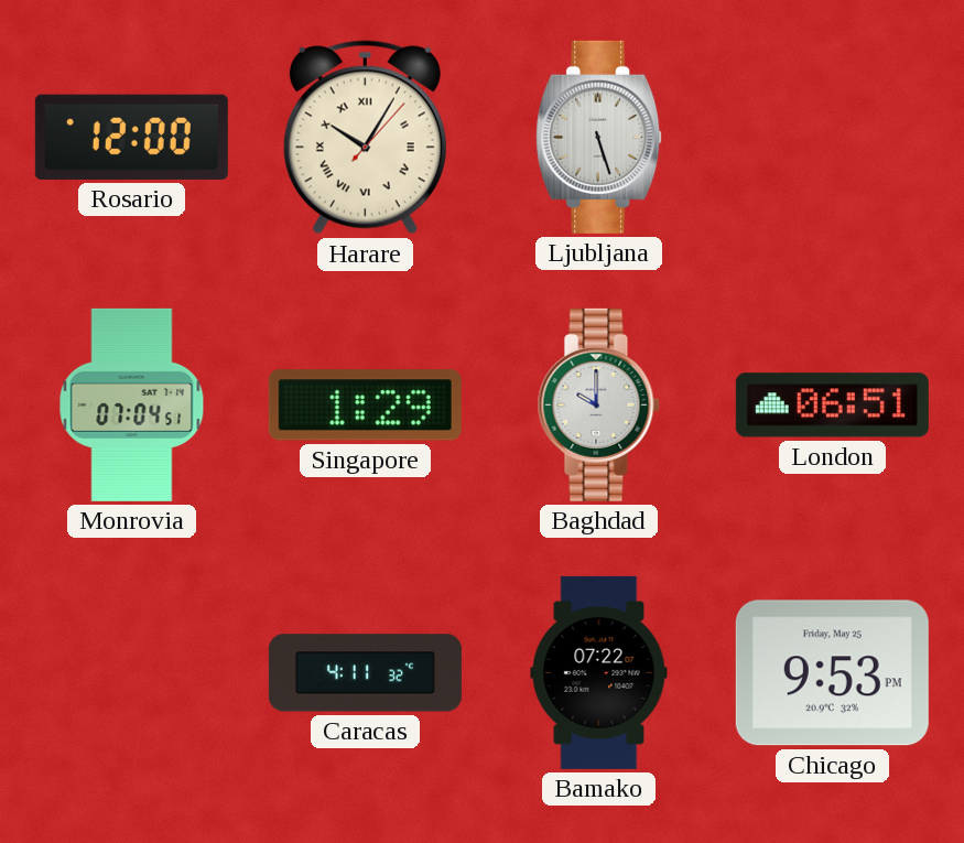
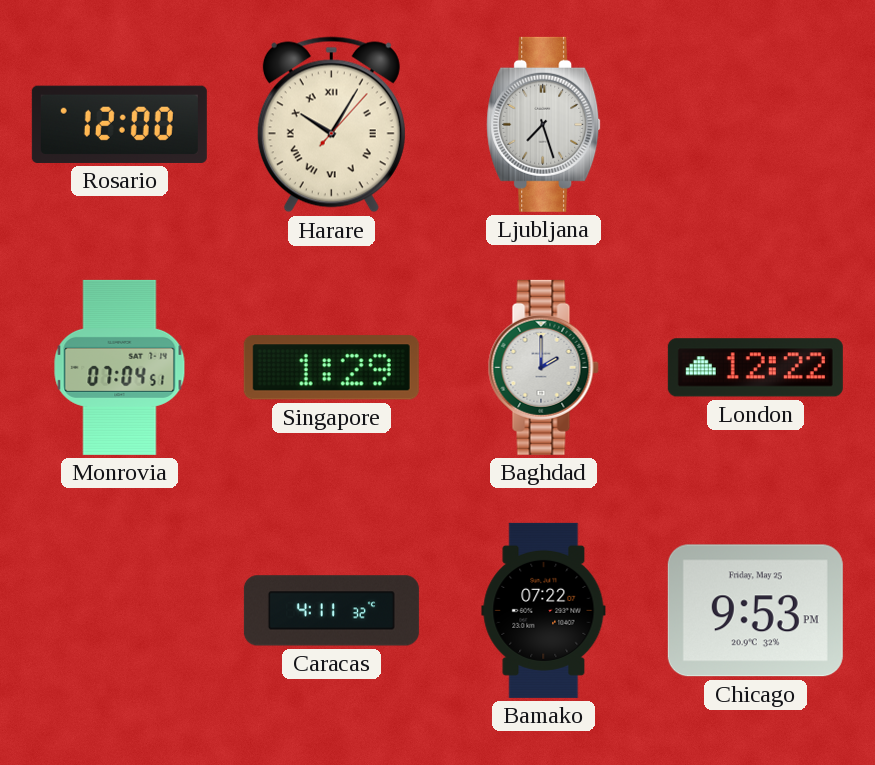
Ljubljana: 5:27 -> 7:27
Baghdad: 10:00 -> 2:00
London: 06:51 -> 12:22
